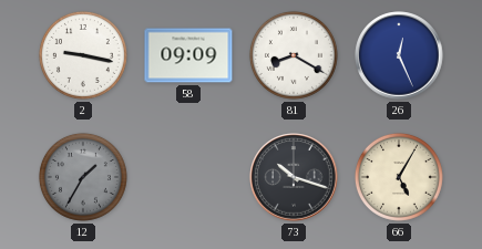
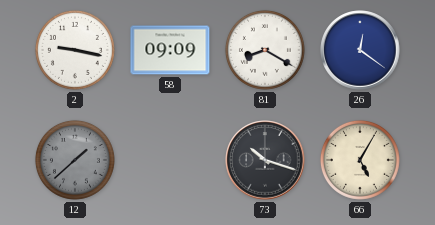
26: 12:26 -> 12:21
12: 1:35 -> 1:38
